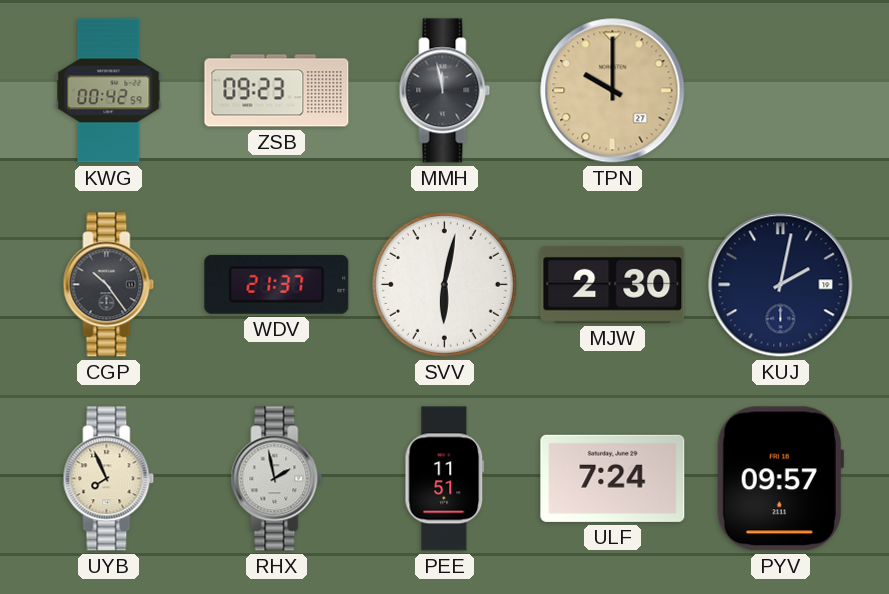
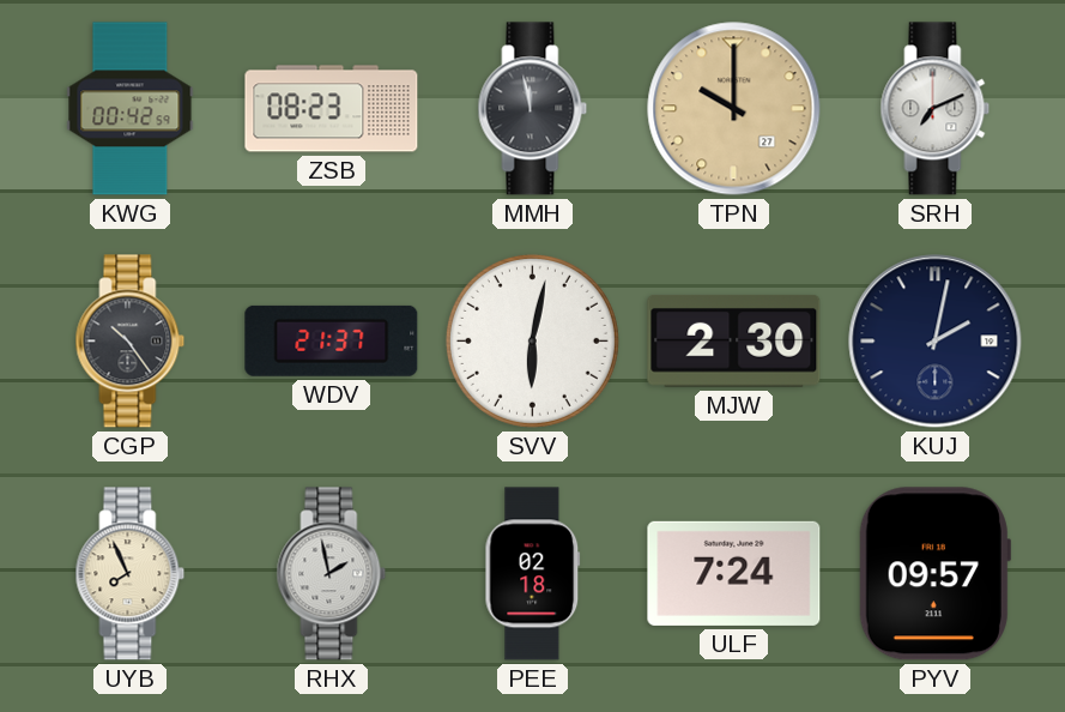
ZSB: 09:23 -> 08:23
SRH: none -> 7:11
PEE: 11:51 -> 02:18
